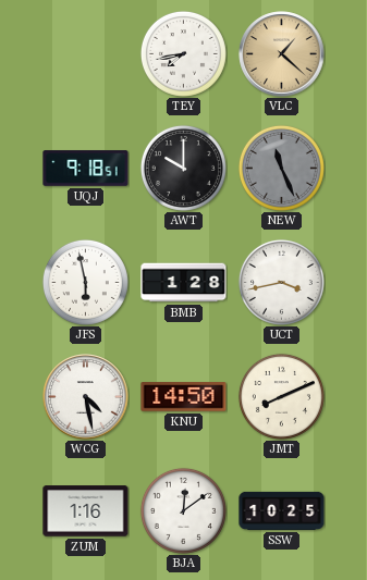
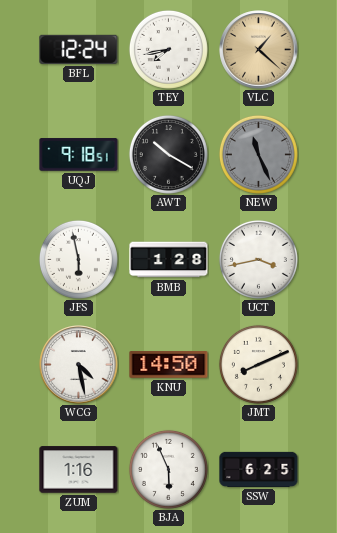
BFL: none -> 12:24
AWT: 10:00 -> 10:20
BJA: 12:09 -> 5:56
SSW: 10:25 -> 6:25
